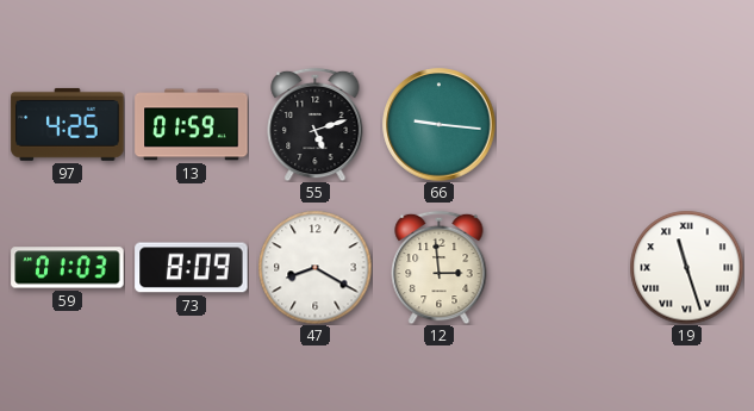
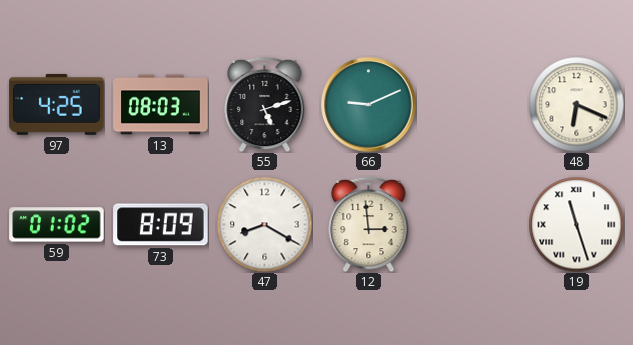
13: 01:59 -> 08:03
66: 9:16 -> 9:11
48: none -> 6:19
59: 01:03 -> 01:02
